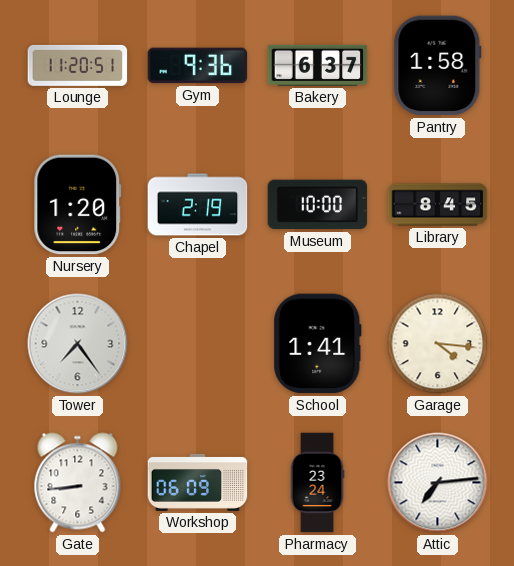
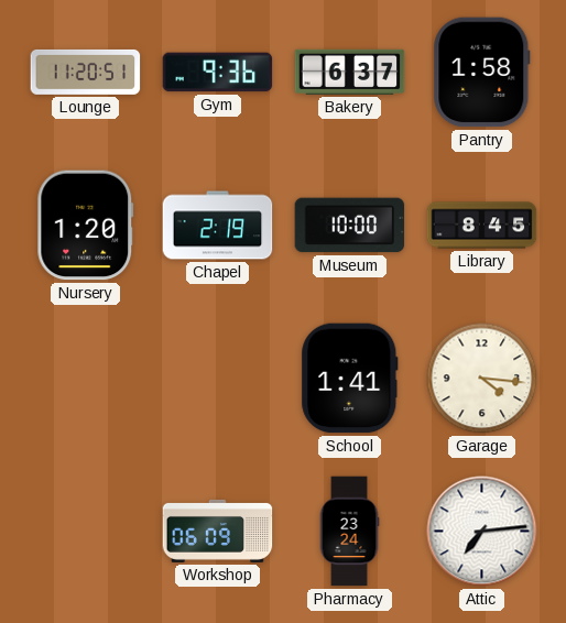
Tower: 7:24 -> none
Gate: 8:44 -> none
